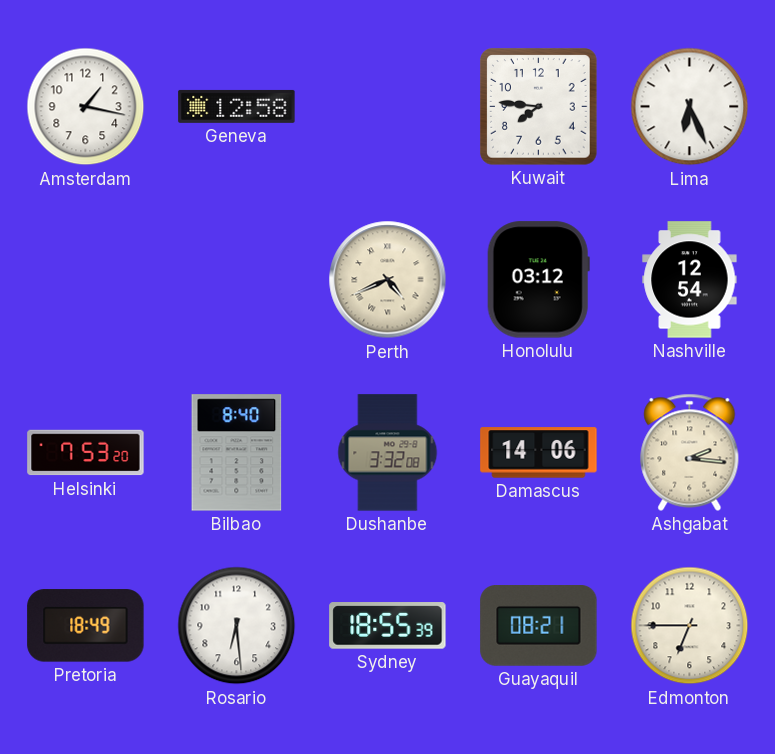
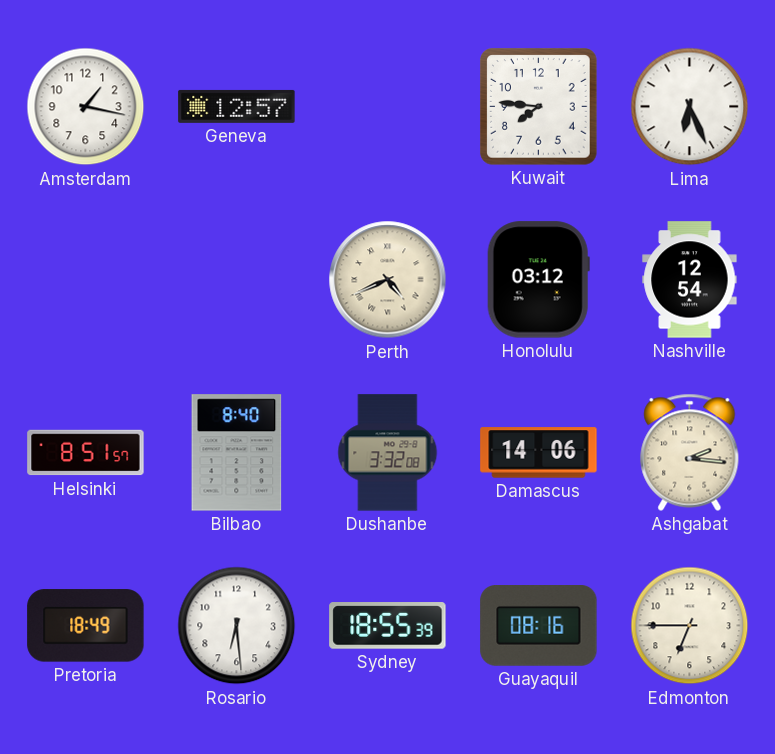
Geneva: 12:58 -> 12:57
Helsinki: 7:53 -> 8:51
Guayaquil: 08:21 -> 08:16
